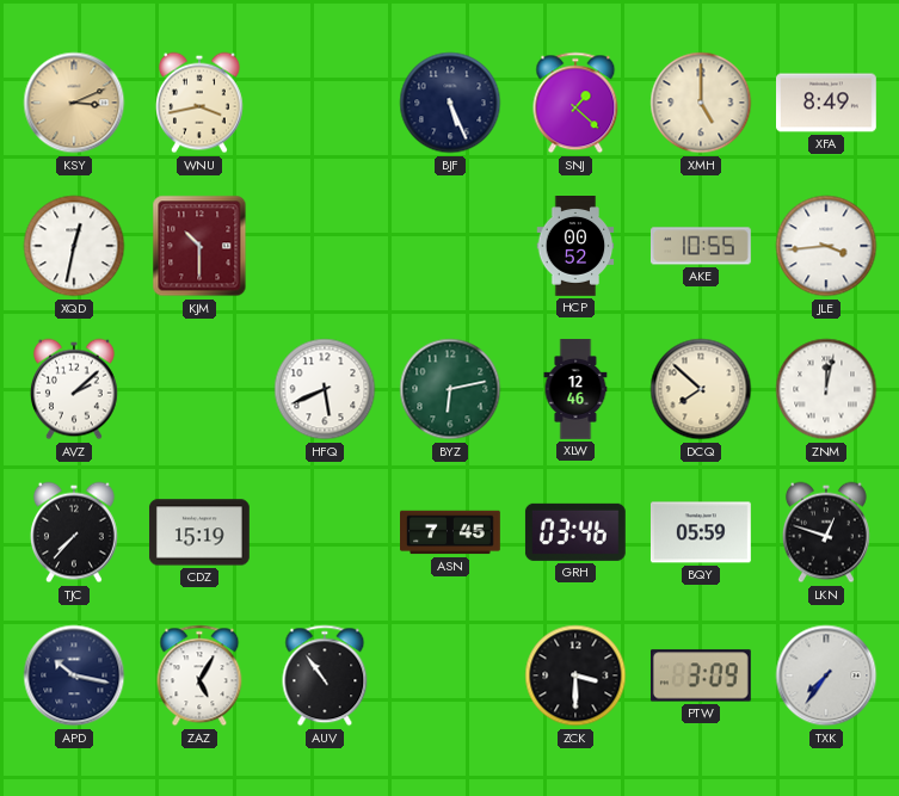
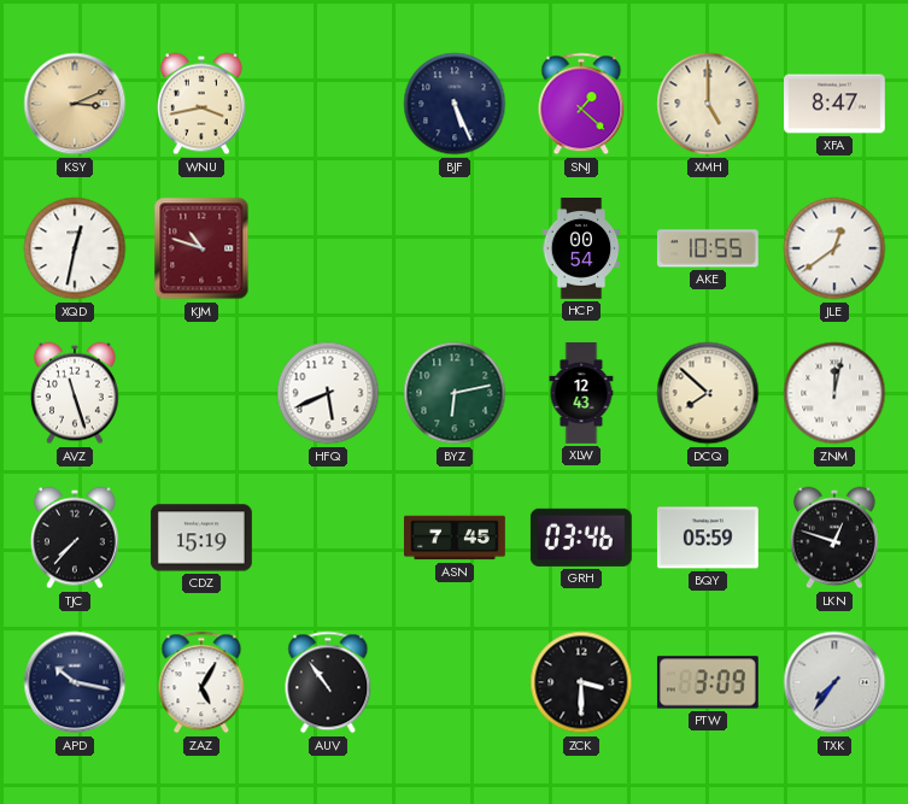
XFA: 8:49 -> 8:47
KJM: 10:30 -> 10:48
HCP: 00:52 -> 00:54
JLE: 3:44 -> 12:39
AVZ: 2:08 -> 11:27
XLW: 12:46 -> 12:43
